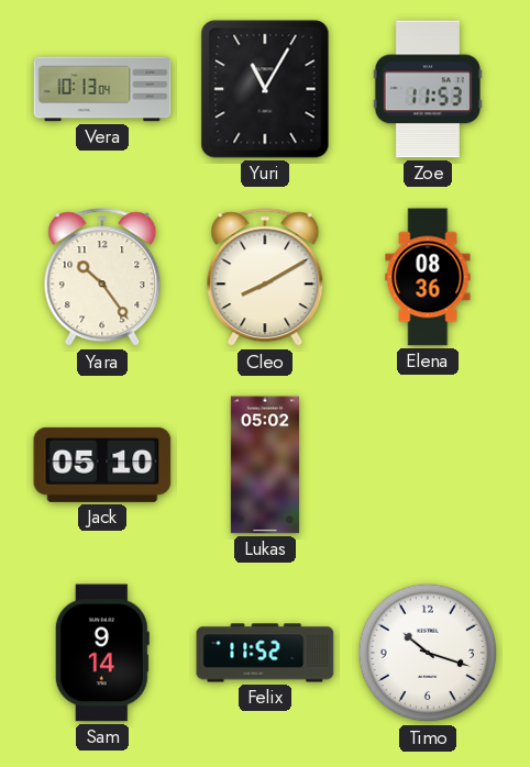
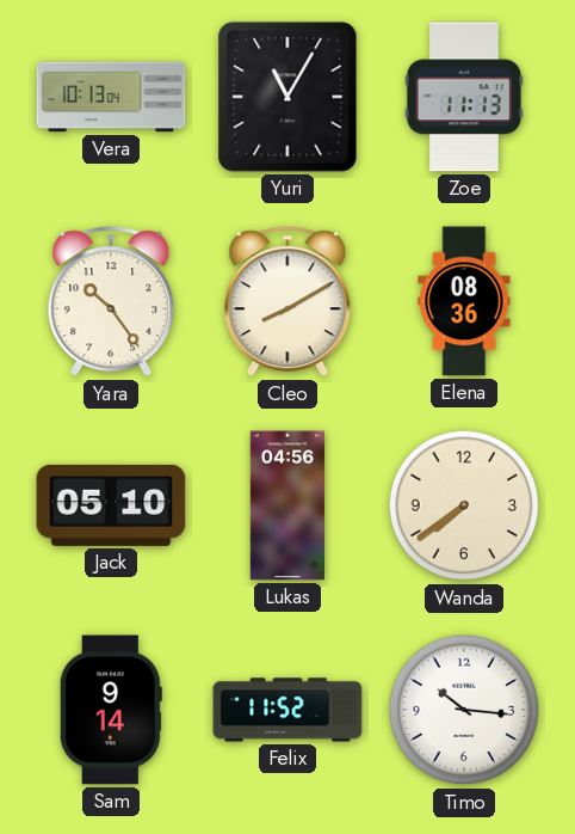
Zoe: 11:53 -> 11:13
Lukas: 05:02 -> 04:56
Wanda: none -> 7:39
Timo: 10:18 -> 10:16
